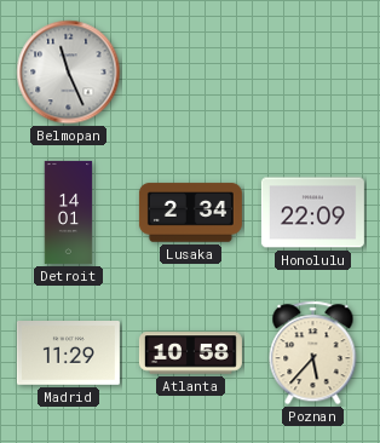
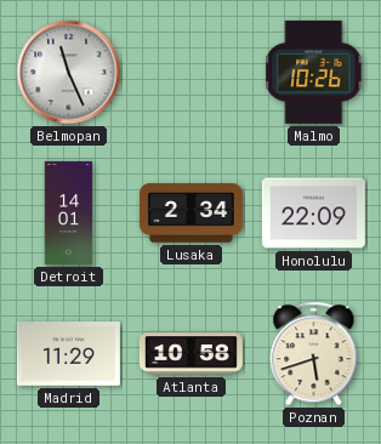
Malmo: none -> 10:26
Poznan: 5:37 -> 5:42
